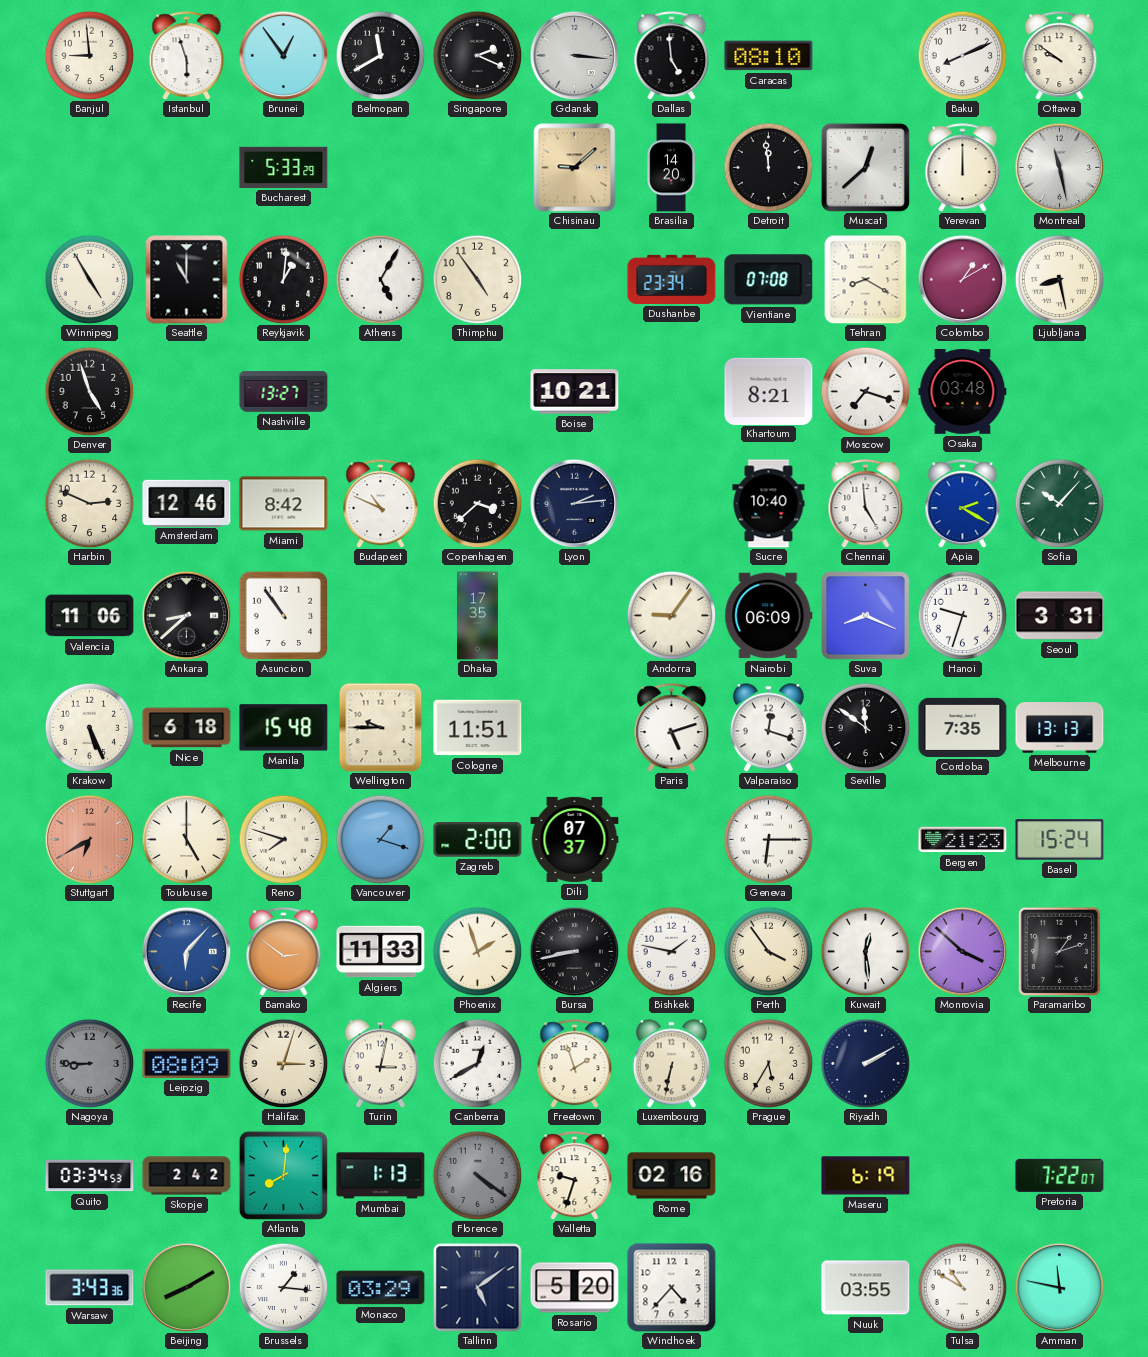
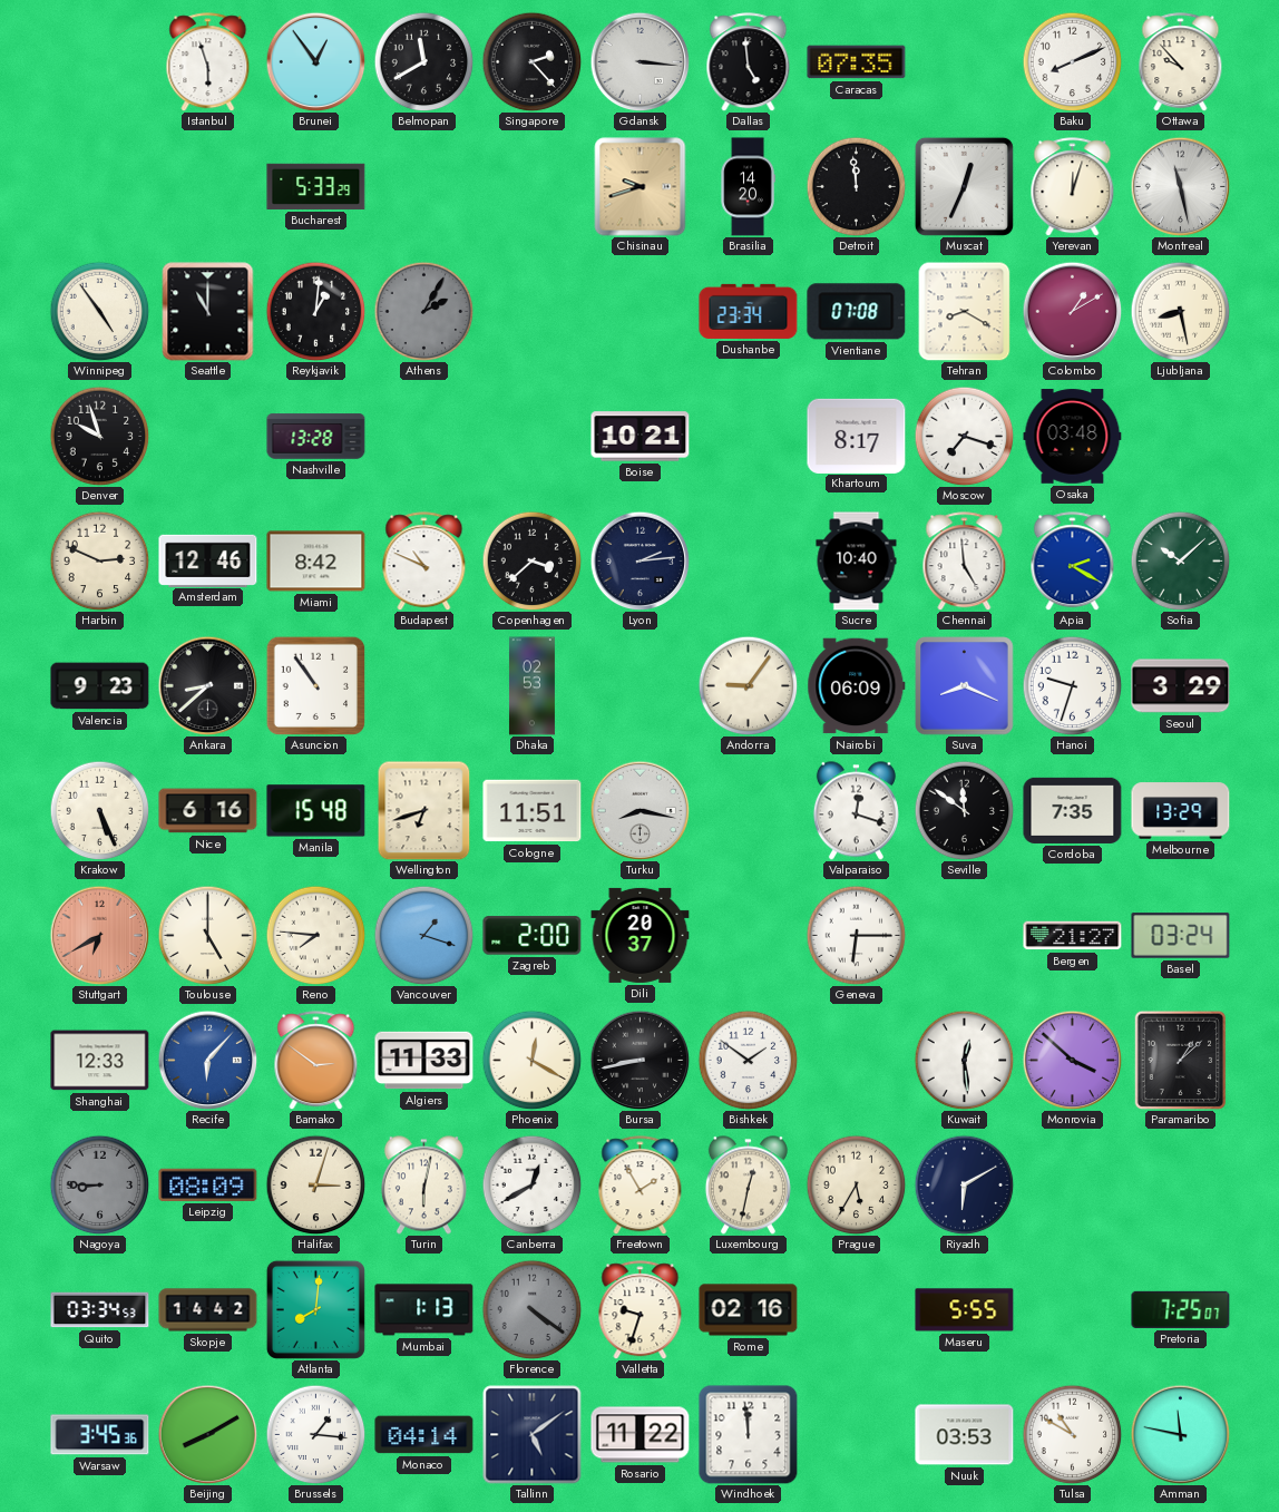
Banjul: 8:59 -> none
Singapore: 2:19 -> 2:23
Caracas: 08:10 -> 07:35
Ottawa: 9:51 -> 9:53
Chisinau: 9:08 -> 9:42
Muscat: 12:38 -> 12:34
Yerevan: 12:00 -> 12:03
Winnipeg: 4:55 -> 4:54
Athens: 5:05 -> 2:05
Athens dial: white -> grey
Thimphu: 4:54 -> none
Denver: 4:57 -> 9:57
Nashville: 13:27 -> 13:28
Khartoum: 8:21 -> 8:17
Sofia: 10:07 -> 10:08
Valencia: 11:06 -> 9:23
Dhaka: 17:35 -> 02:53
Seoul: 3:31 -> 3:29
Nice: 6:18 -> 6:16
Wellington: 9:45 -> 6:42
Turku: none -> 8:17
Paris: 5:12 -> none
Melbourne: 13:13 -> 13:29
Reno: 7:48 -> 7:46
Dili: 07:37 -> 20:37
Bergen: 21:23 -> 21:27
Basel: 15:24 -> 03:24
Shanghai: none -> 12:33
Phoenix: 1:57 -> 12:20
Bishkek: 1:47 -> 1:51
Perth: 3:54 -> none
Paramaribo: 1:12 -> 1:08
Turin: 3:02 -> 6:02
Freetown: 1:57 -> 1:55
Luxembourg: 6:32 -> 12:32
Riyadh: 2:10 -> 6:10
Skopje: 2:42 -> 14:42
Maseru: 6:19 -> 5:55
Pretoria: 7:22 -> 7:25
Warsaw: 3:43 -> 3:45
Monaco: 03:29 -> 04:14
Rosario: 5:20 -> 11:22
Windhoek: 4:37 -> 11:59
Nuuk: 03:55 -> 03:53
